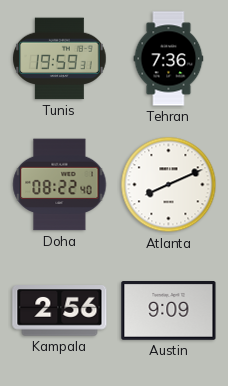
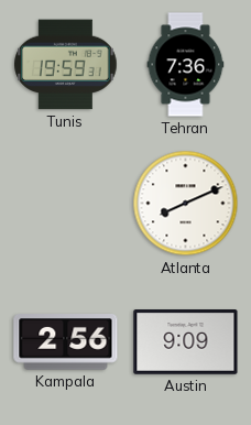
Doha: 08:22 -> none
